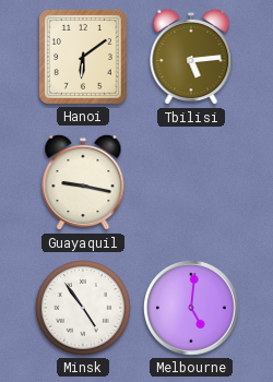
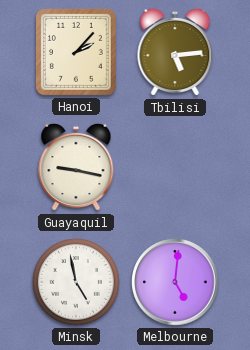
Hanoi: 6:09 -> 2:07
Minsk: 4:54 -> 4:58
